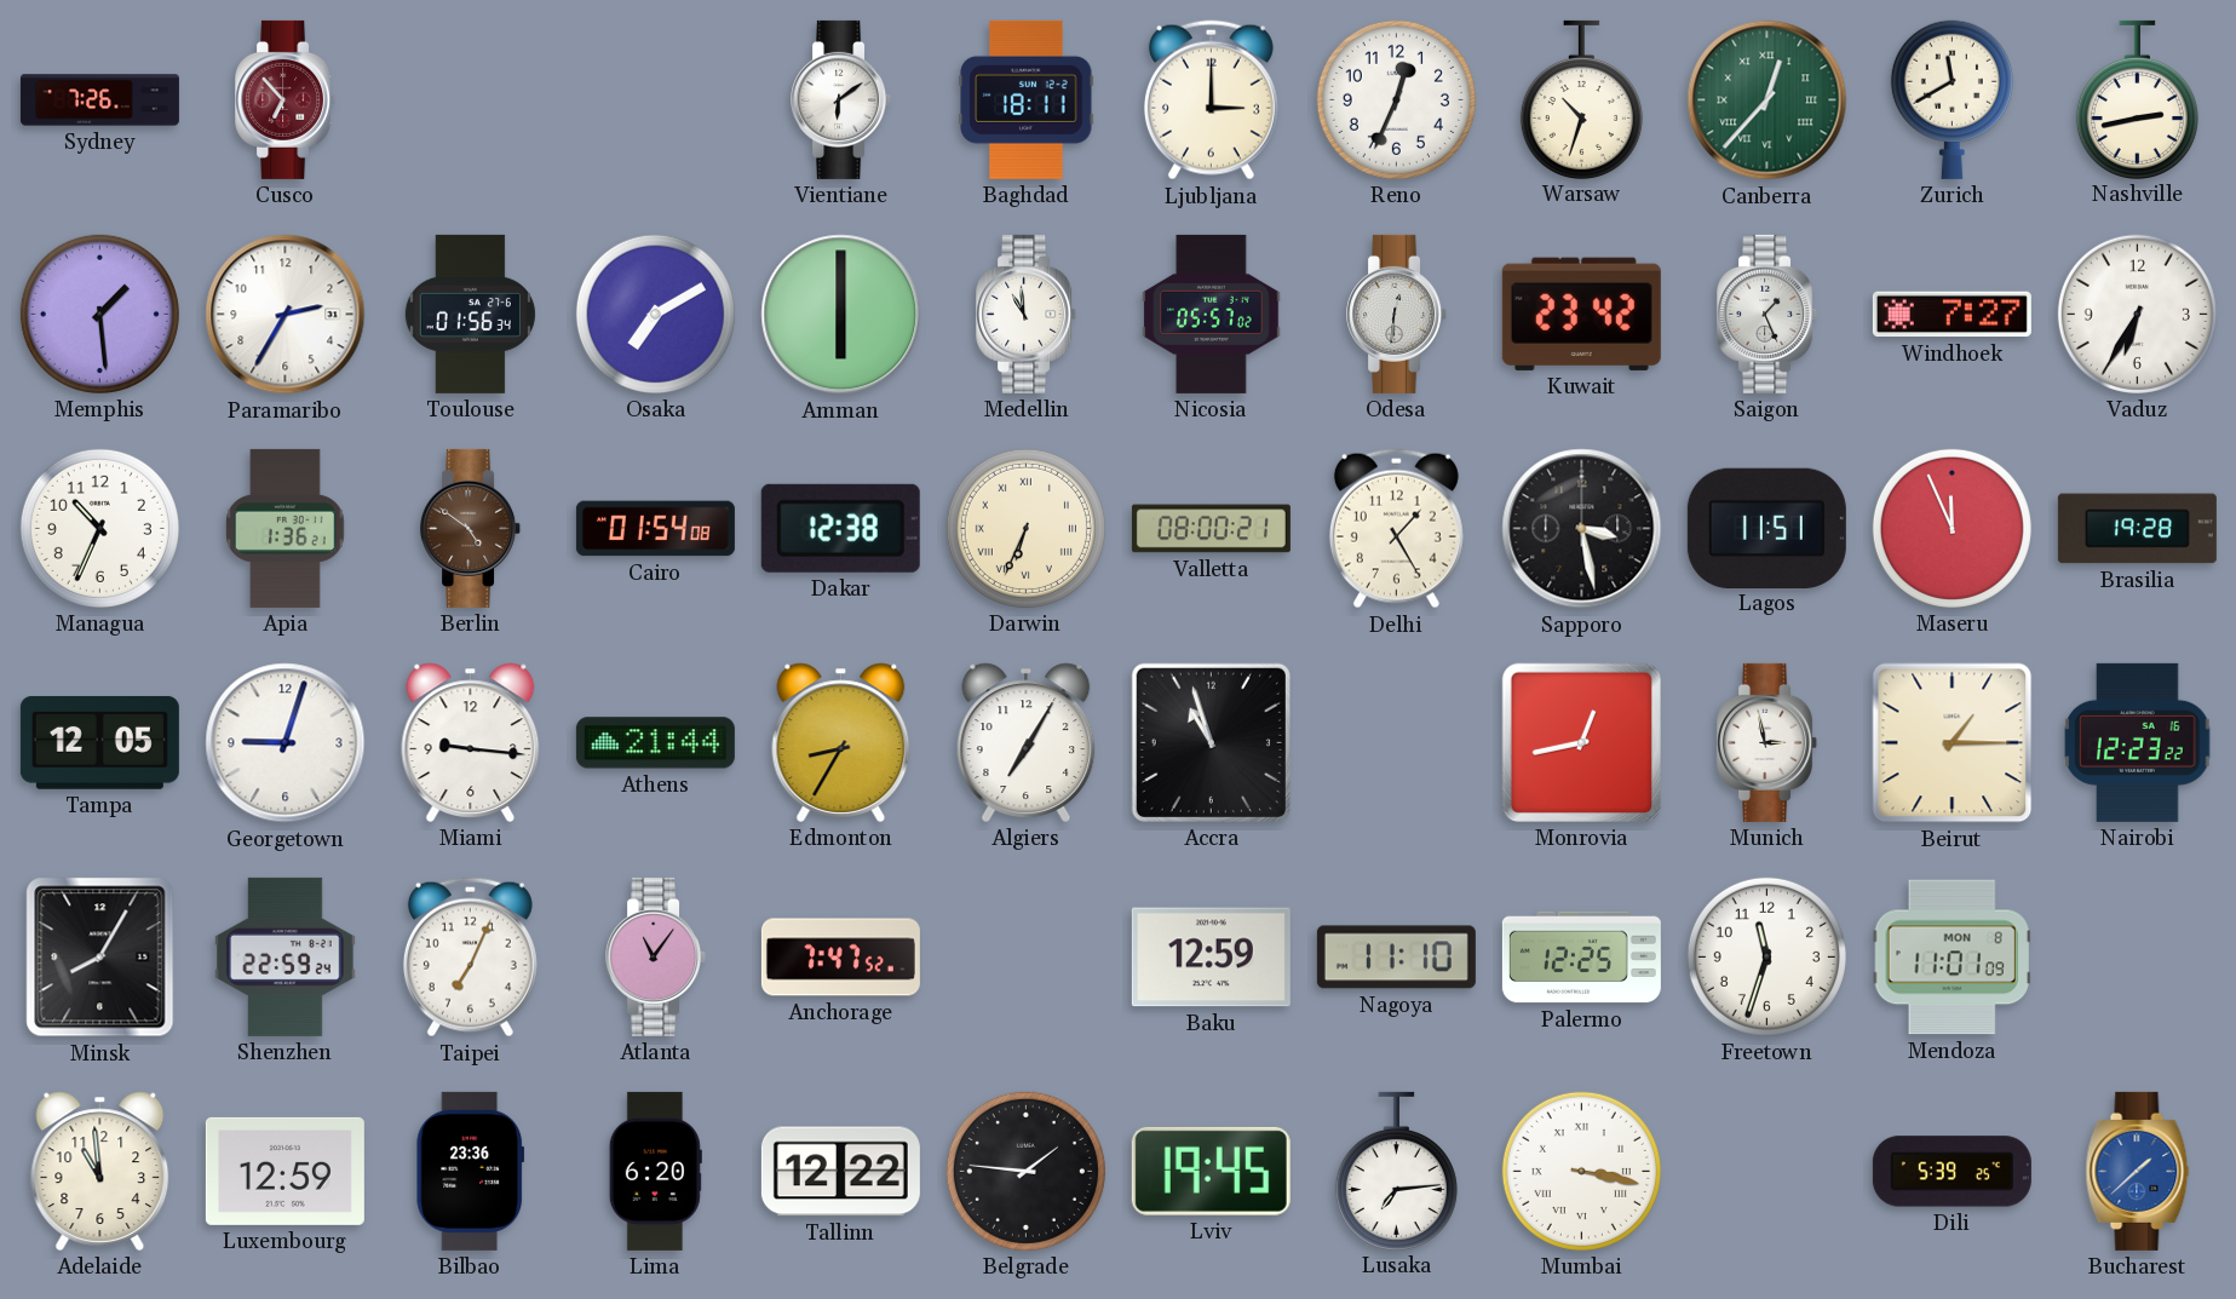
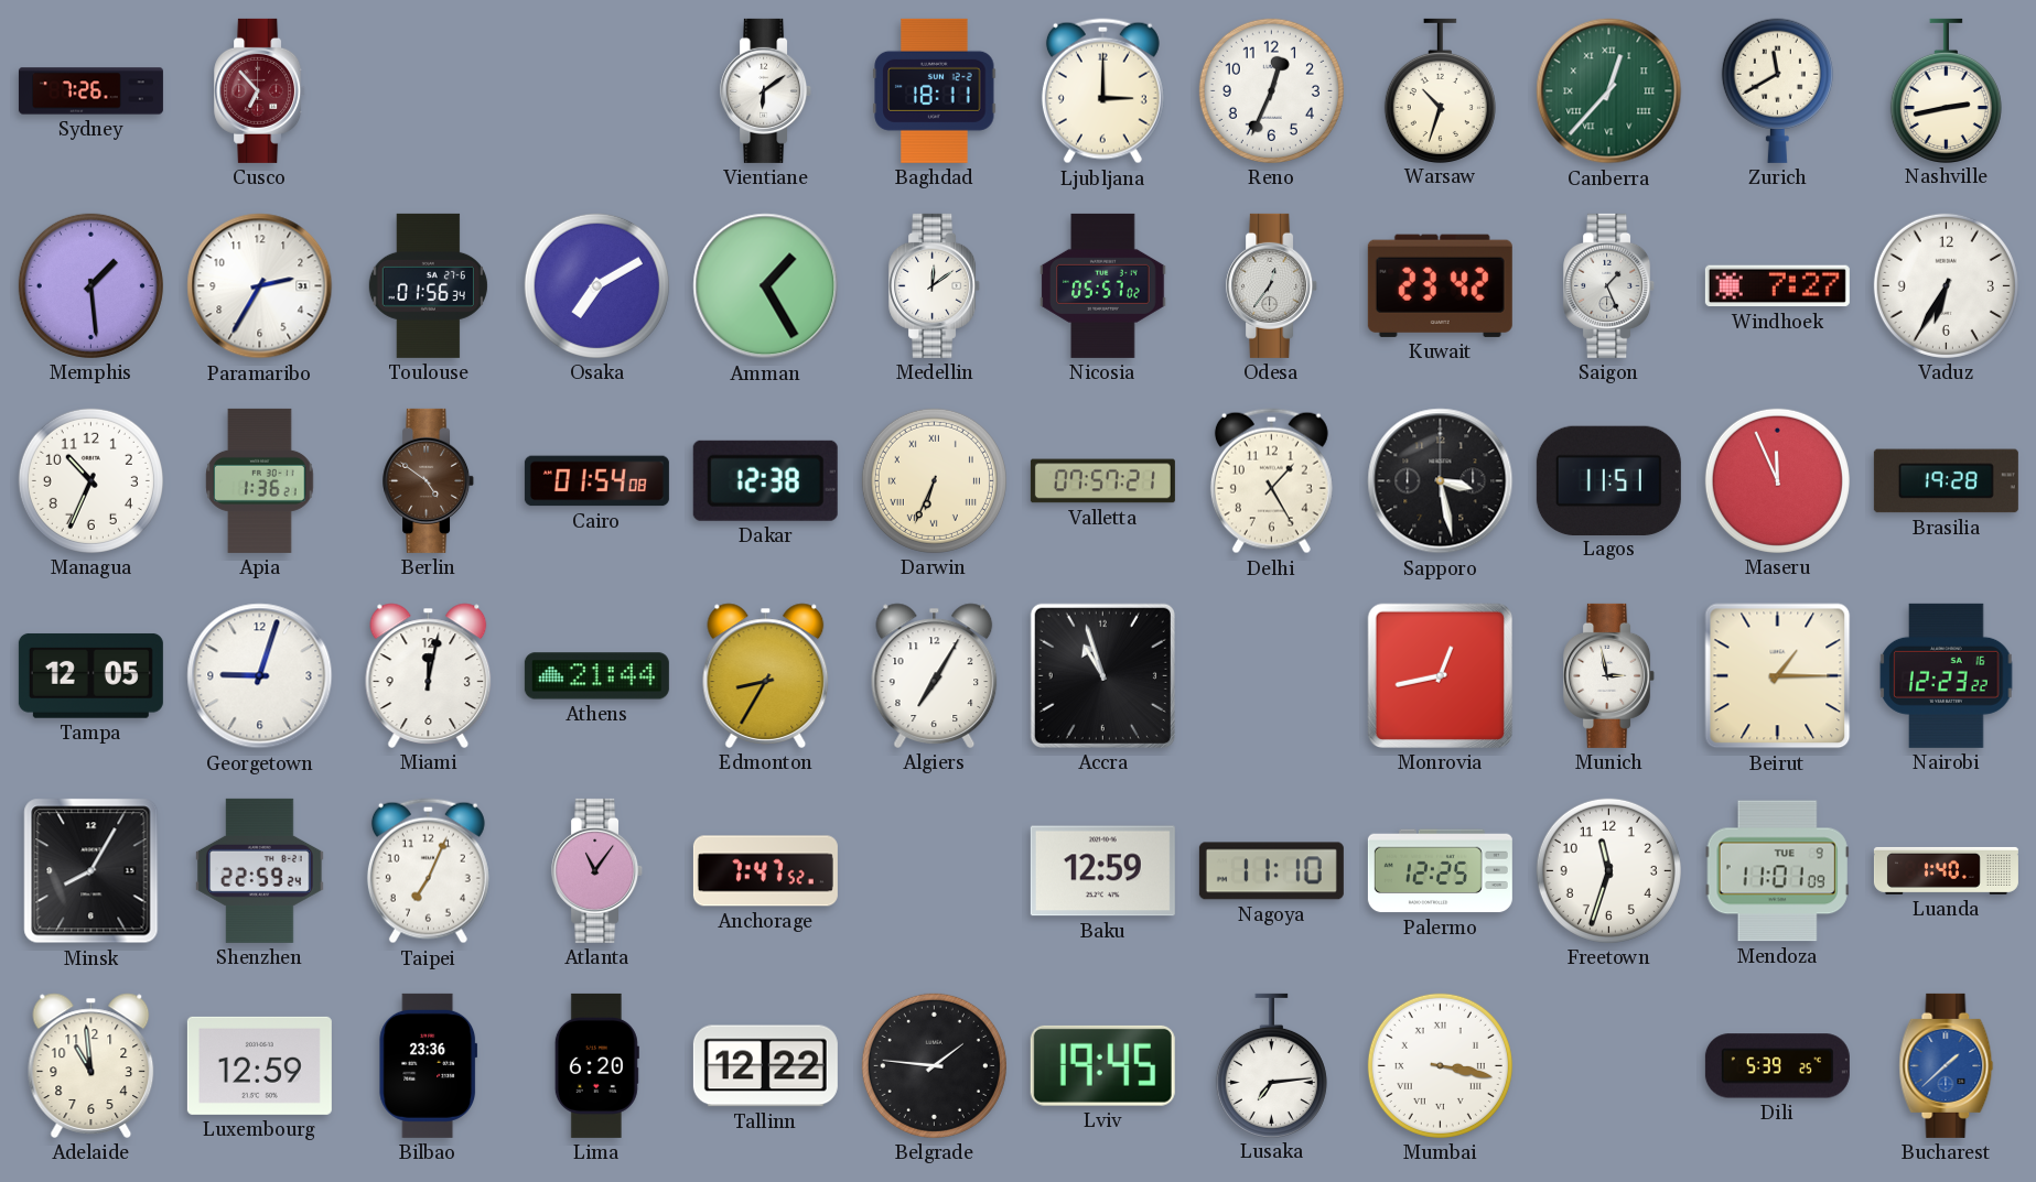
Amman: 6:00 -> 1:25
Medellin: 10:59 -> 12:09
Odesa: 12:31 -> 12:36
Valletta: 08:00 -> 07:57
Miami: 9:16 -> 12:02
Mendoza date: MON 8 -> TUE 9
Luanda: none -> 1:40
